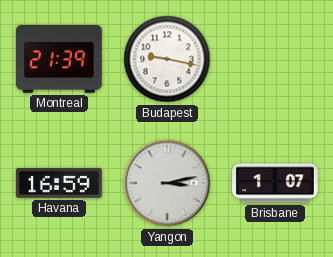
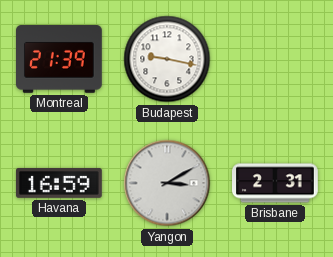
Yangon: 3:13 -> 3:10
Brisbane: 1:07 -> 2:31
